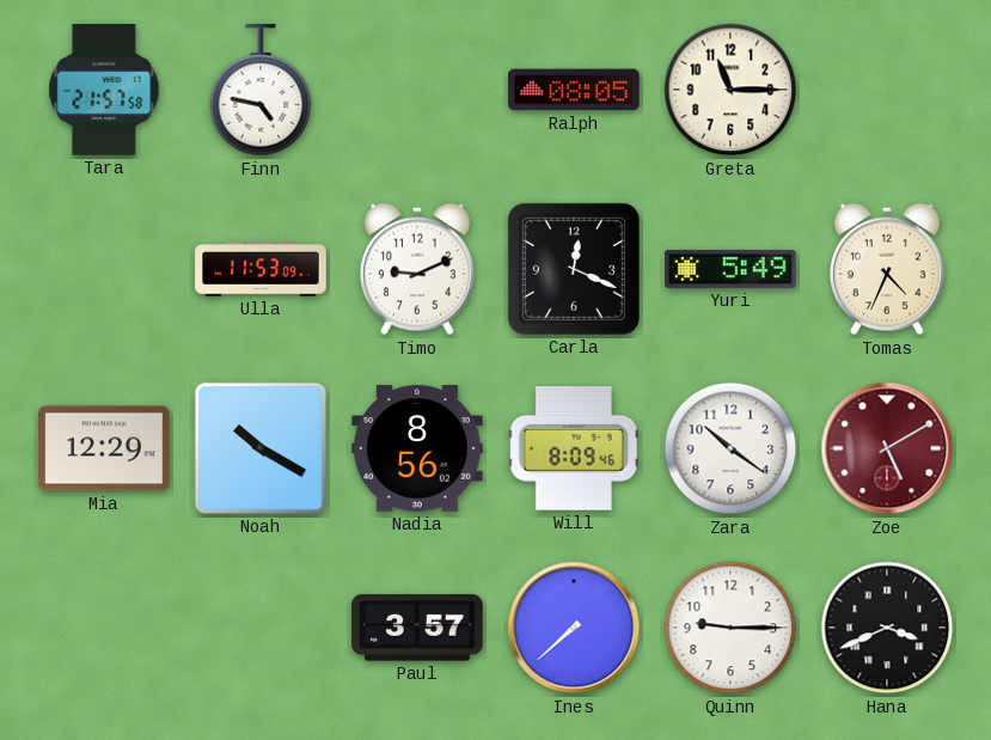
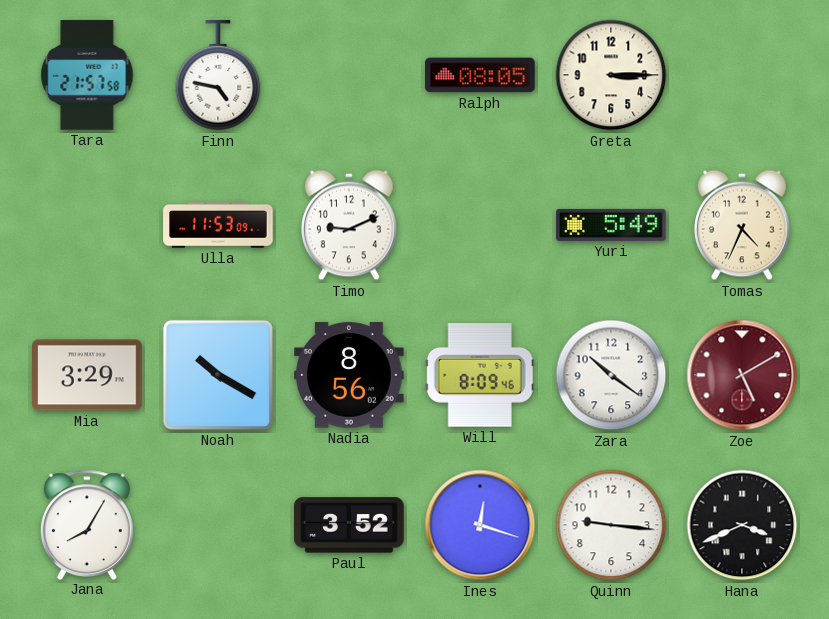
Greta: 11:15 -> 3:15
Carla: 12:19 -> none
Mia: 12:29 -> 3:29
Jana: none -> 8:05
Paul: 3:57 -> 3:52
Ines: 7:38 -> 12:18
Quinn: 9:15 -> 9:16
